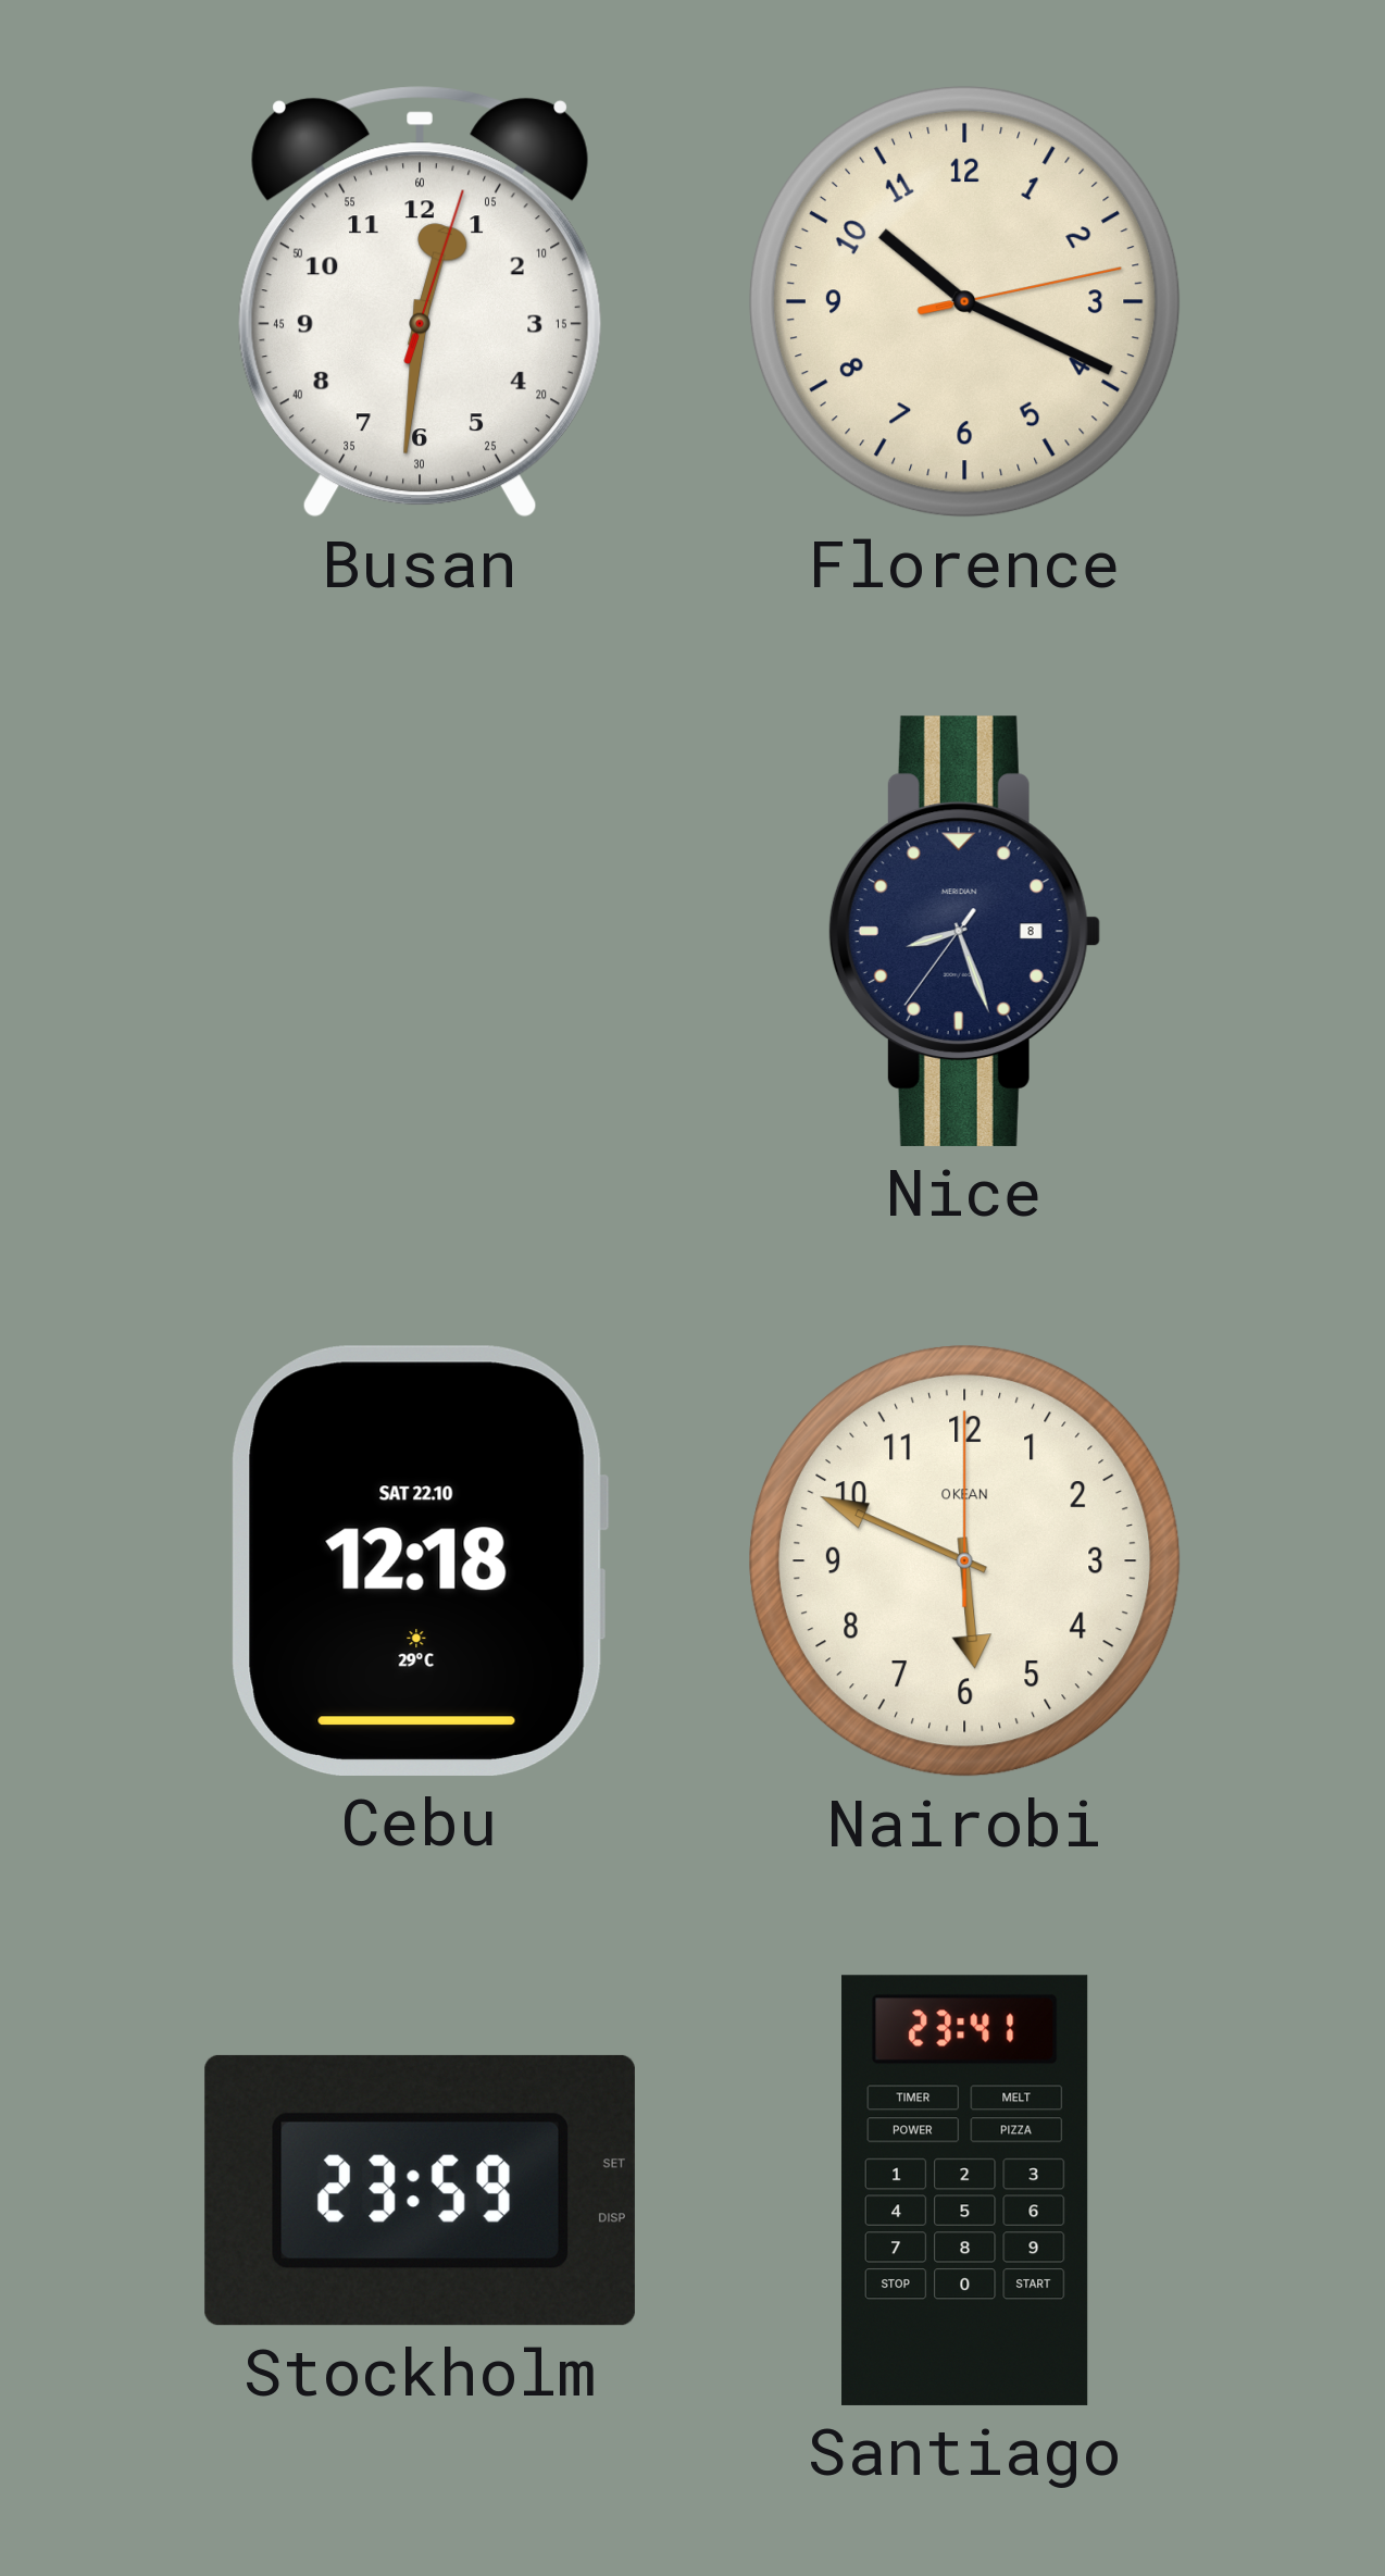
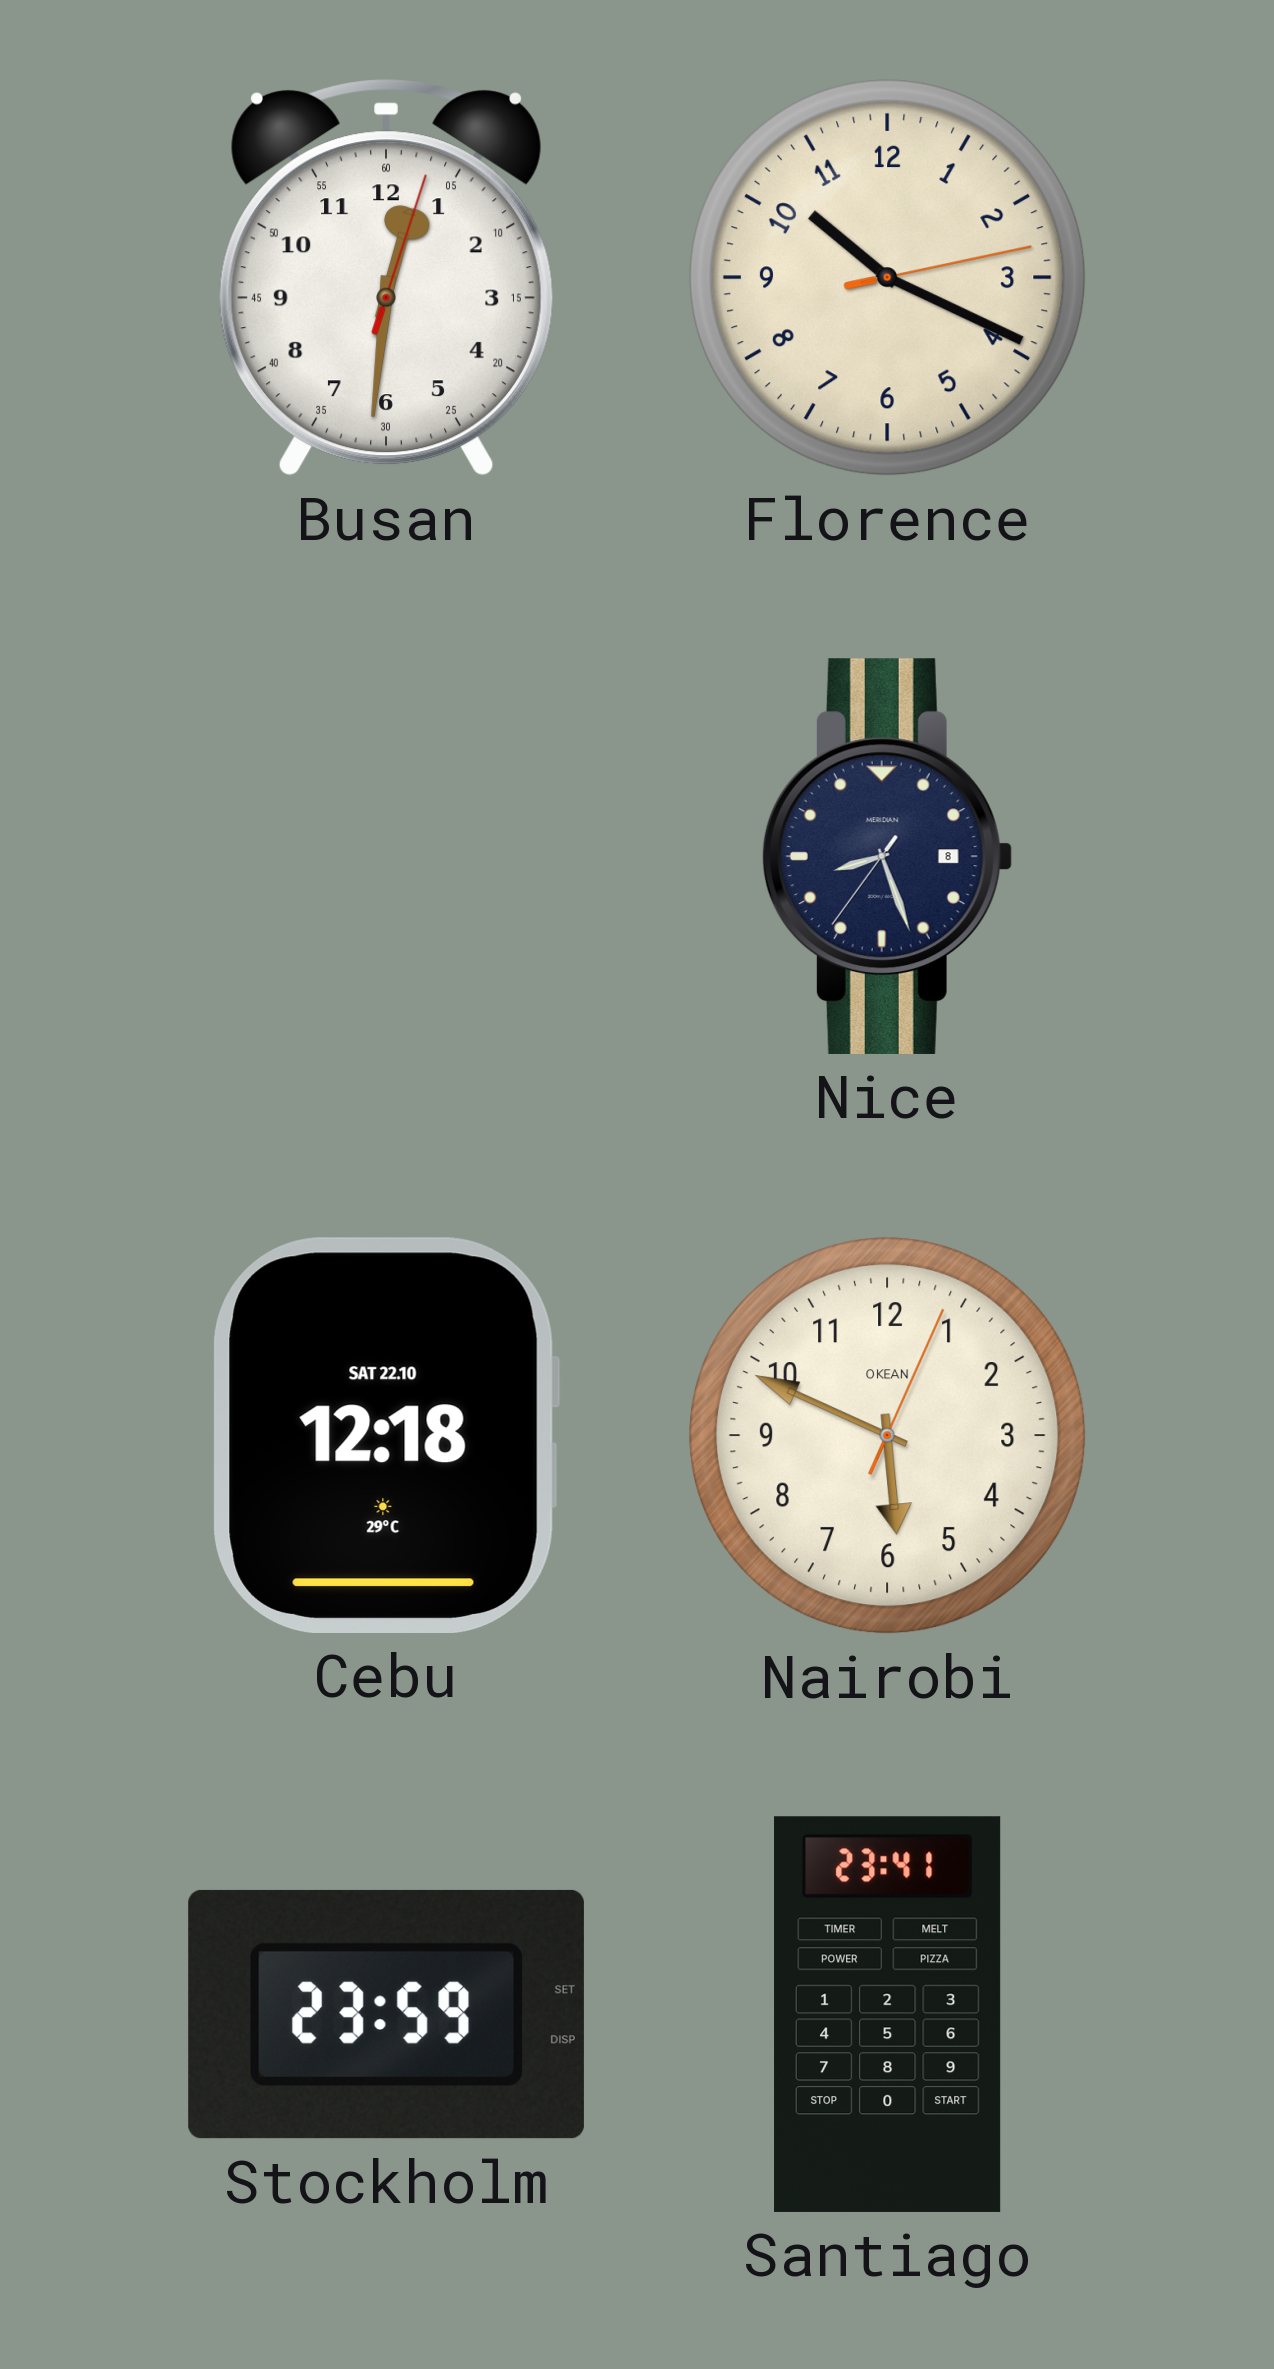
Nairobi: 5:49:00 -> 5:49:04
